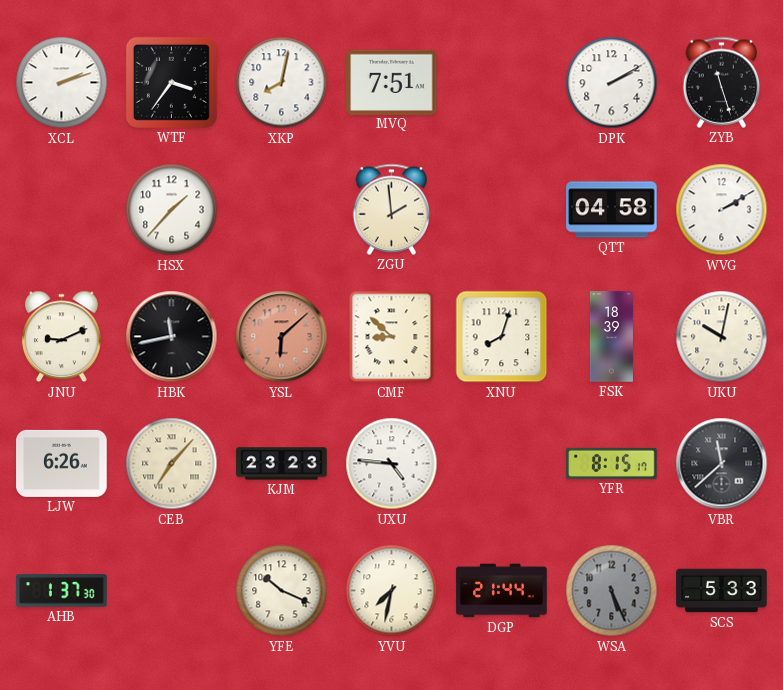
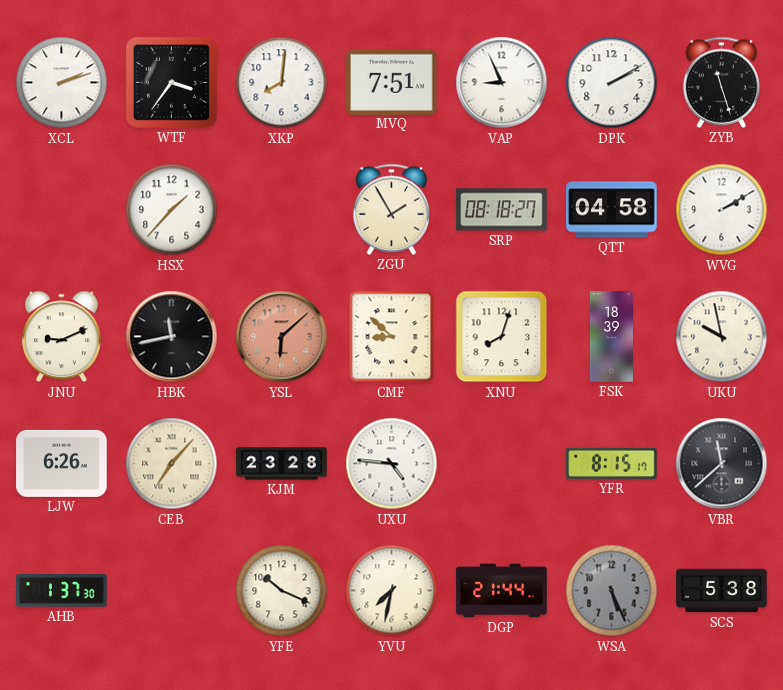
XKP: 8:02 -> 8:01
VAP: none -> 8:56
ZGU: 1:59 -> 1:55
SRP: none -> 08:18
UKU: 10:02 -> 9:58
KJM: 23:23 -> 23:28
SCS: 5:33 -> 5:38
